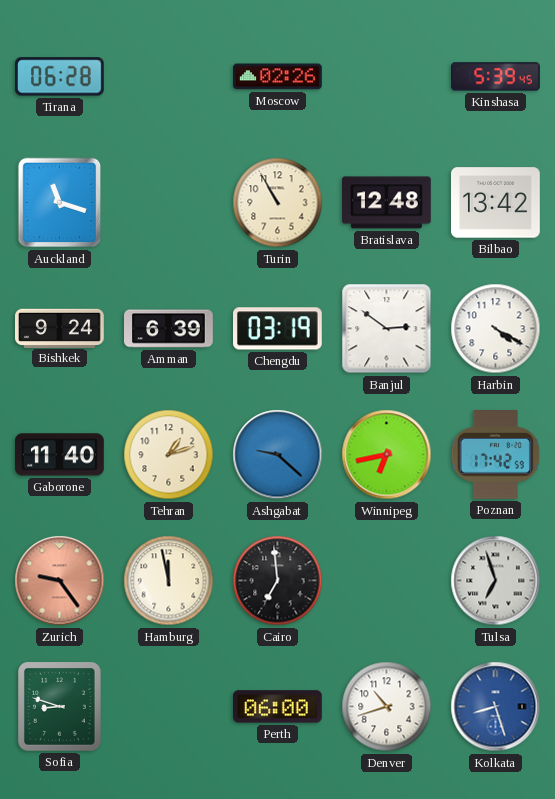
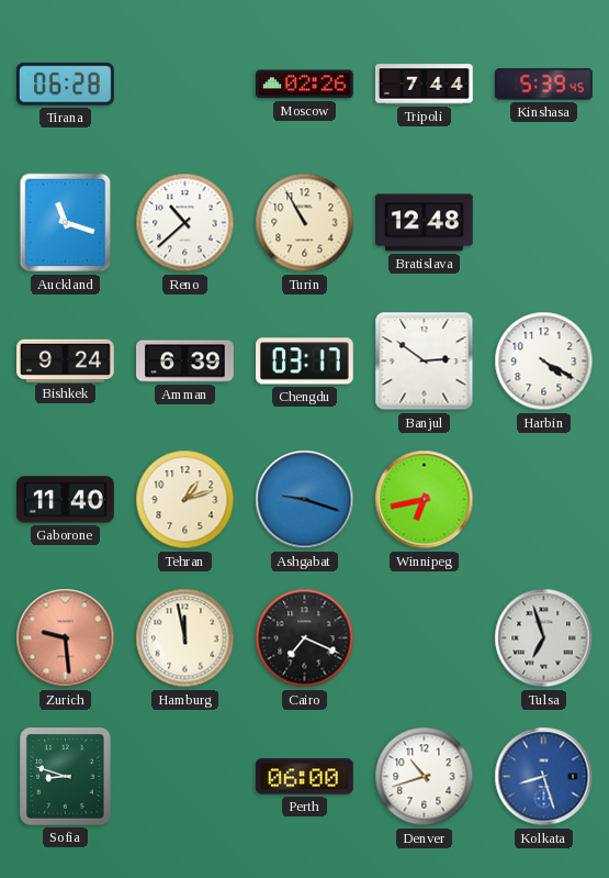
Tripoli: none -> 7:44
Reno: none -> 10:38
Bilbao: 13:42 -> none
Chengdu: 03:19 -> 03:17
Ashgabat: 9:22 -> 9:18
Poznan: 17:42 -> none
Zurich: 9:24 -> 9:29
Cairo: 6:59 -> 7:19
